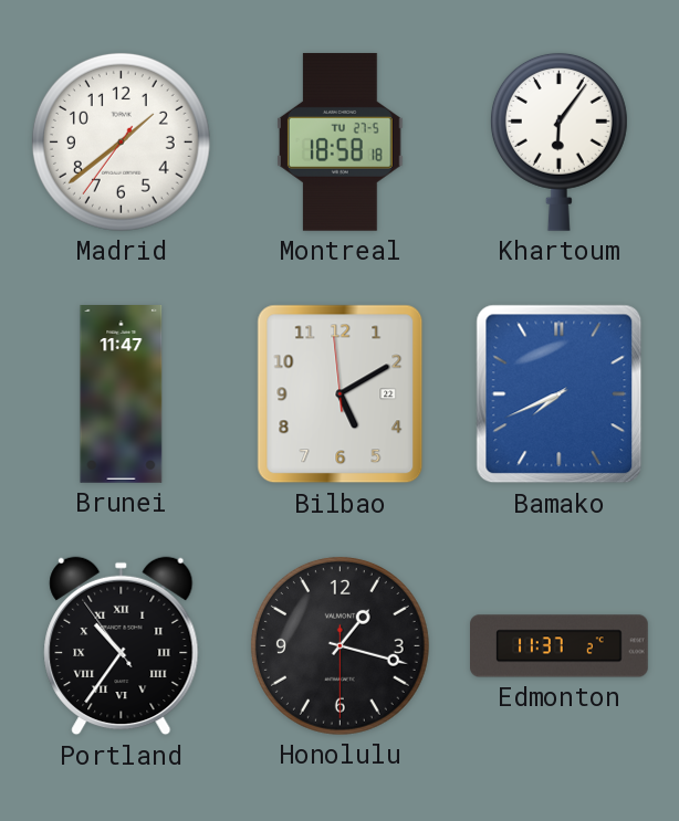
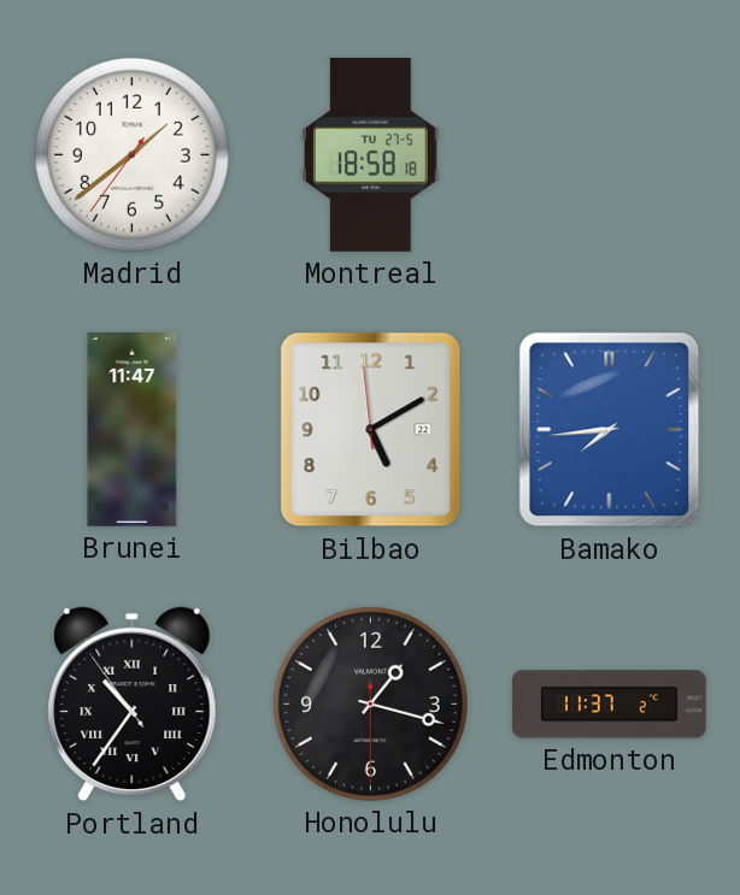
Khartoum: 6:06 -> none
Bamako: 7:41 -> 7:44
